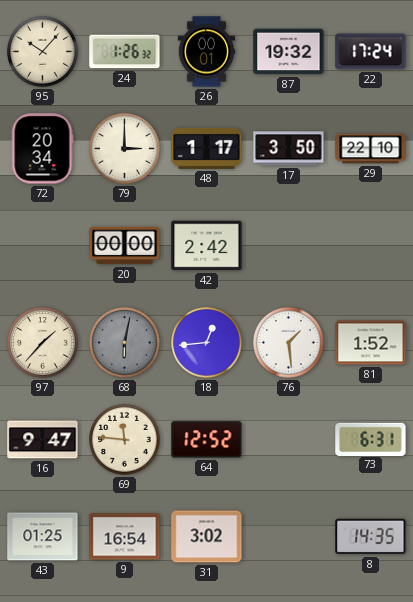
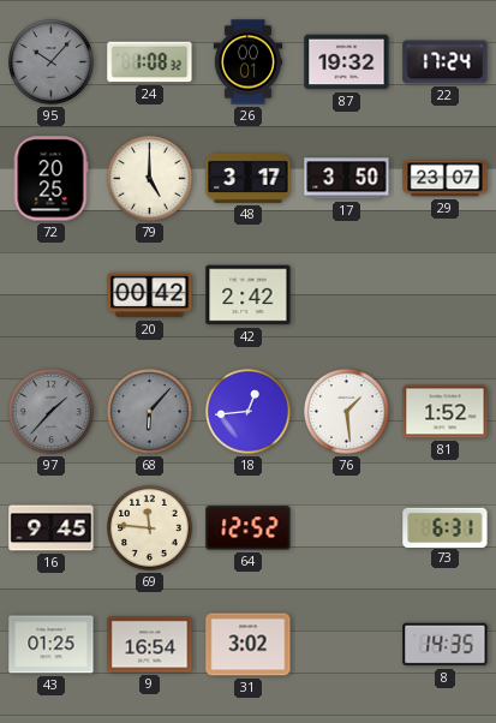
95 dial: cream -> grey
24: 1:26 -> 1:08
72: 20:34 -> 20:25
79: 3:00 -> 5:00
48: 1:17 -> 3:17
29: 22:10 -> 23:07
20: 00:00 -> 00:42
97 dial: cream -> grey
68: 6:02 -> 6:07
16: 9:47 -> 9:45
